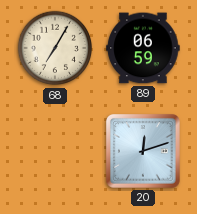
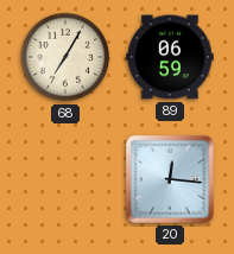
20: 12:12 -> 12:16
